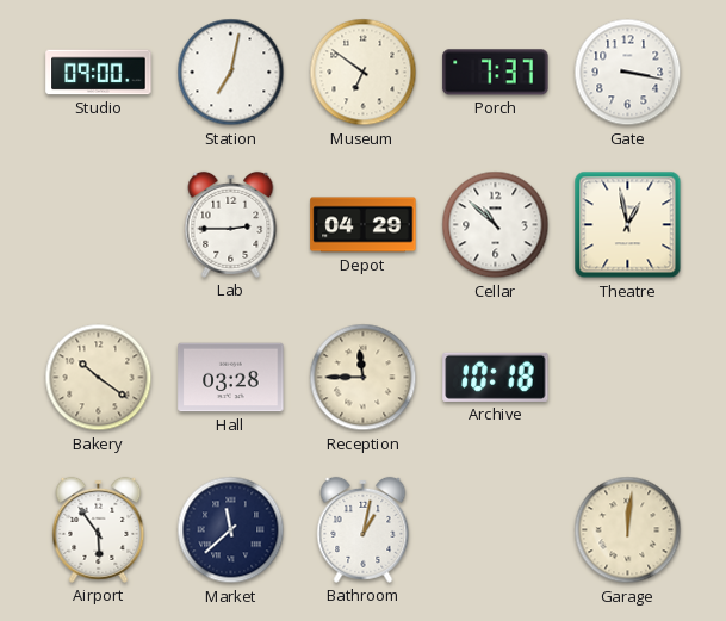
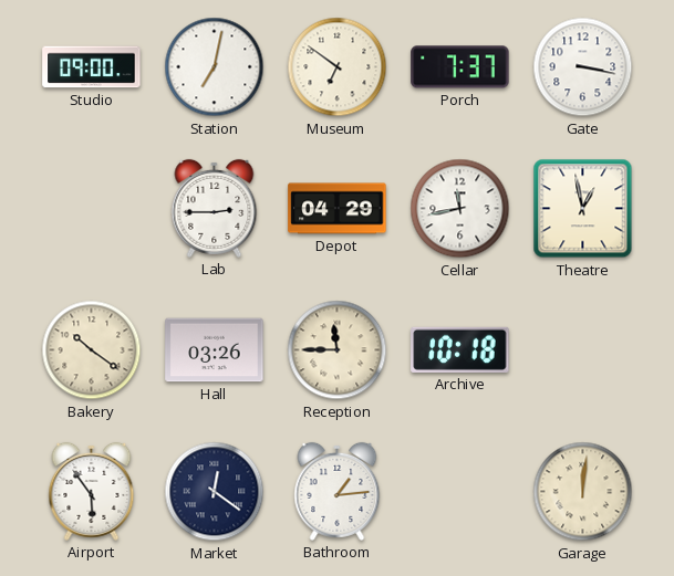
Cellar: 10:52 -> 11:43
Hall: 03:28 -> 03:26
Market: 11:38 -> 12:21
Bathroom: 1:02 -> 1:14
